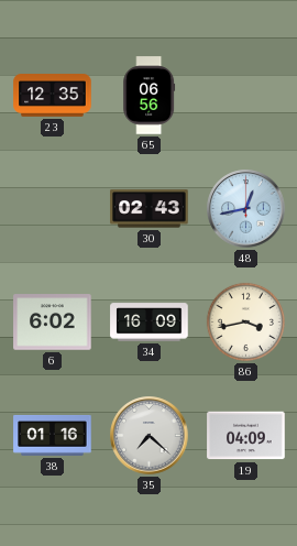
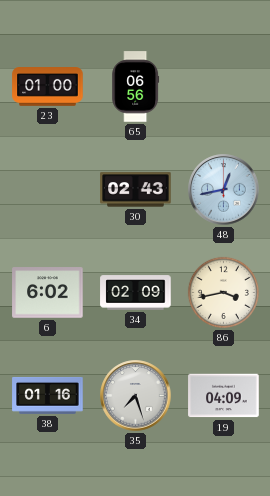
23: 12:35 -> 01:00
34: 16:09 -> 02:09
35: 7:22 -> 7:27
